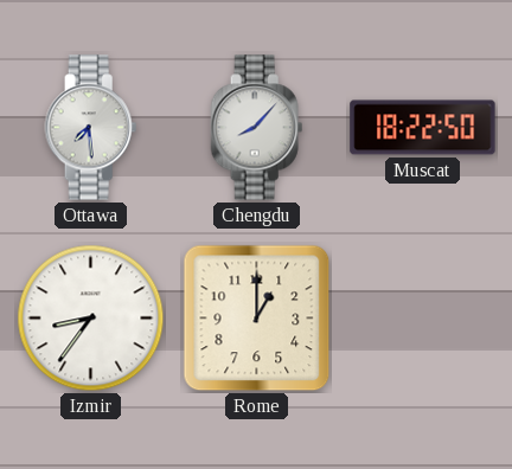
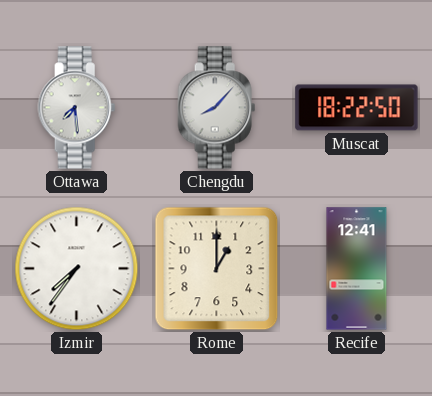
Izmir: 8:36 -> 7:36
Recife: none -> 12:41
